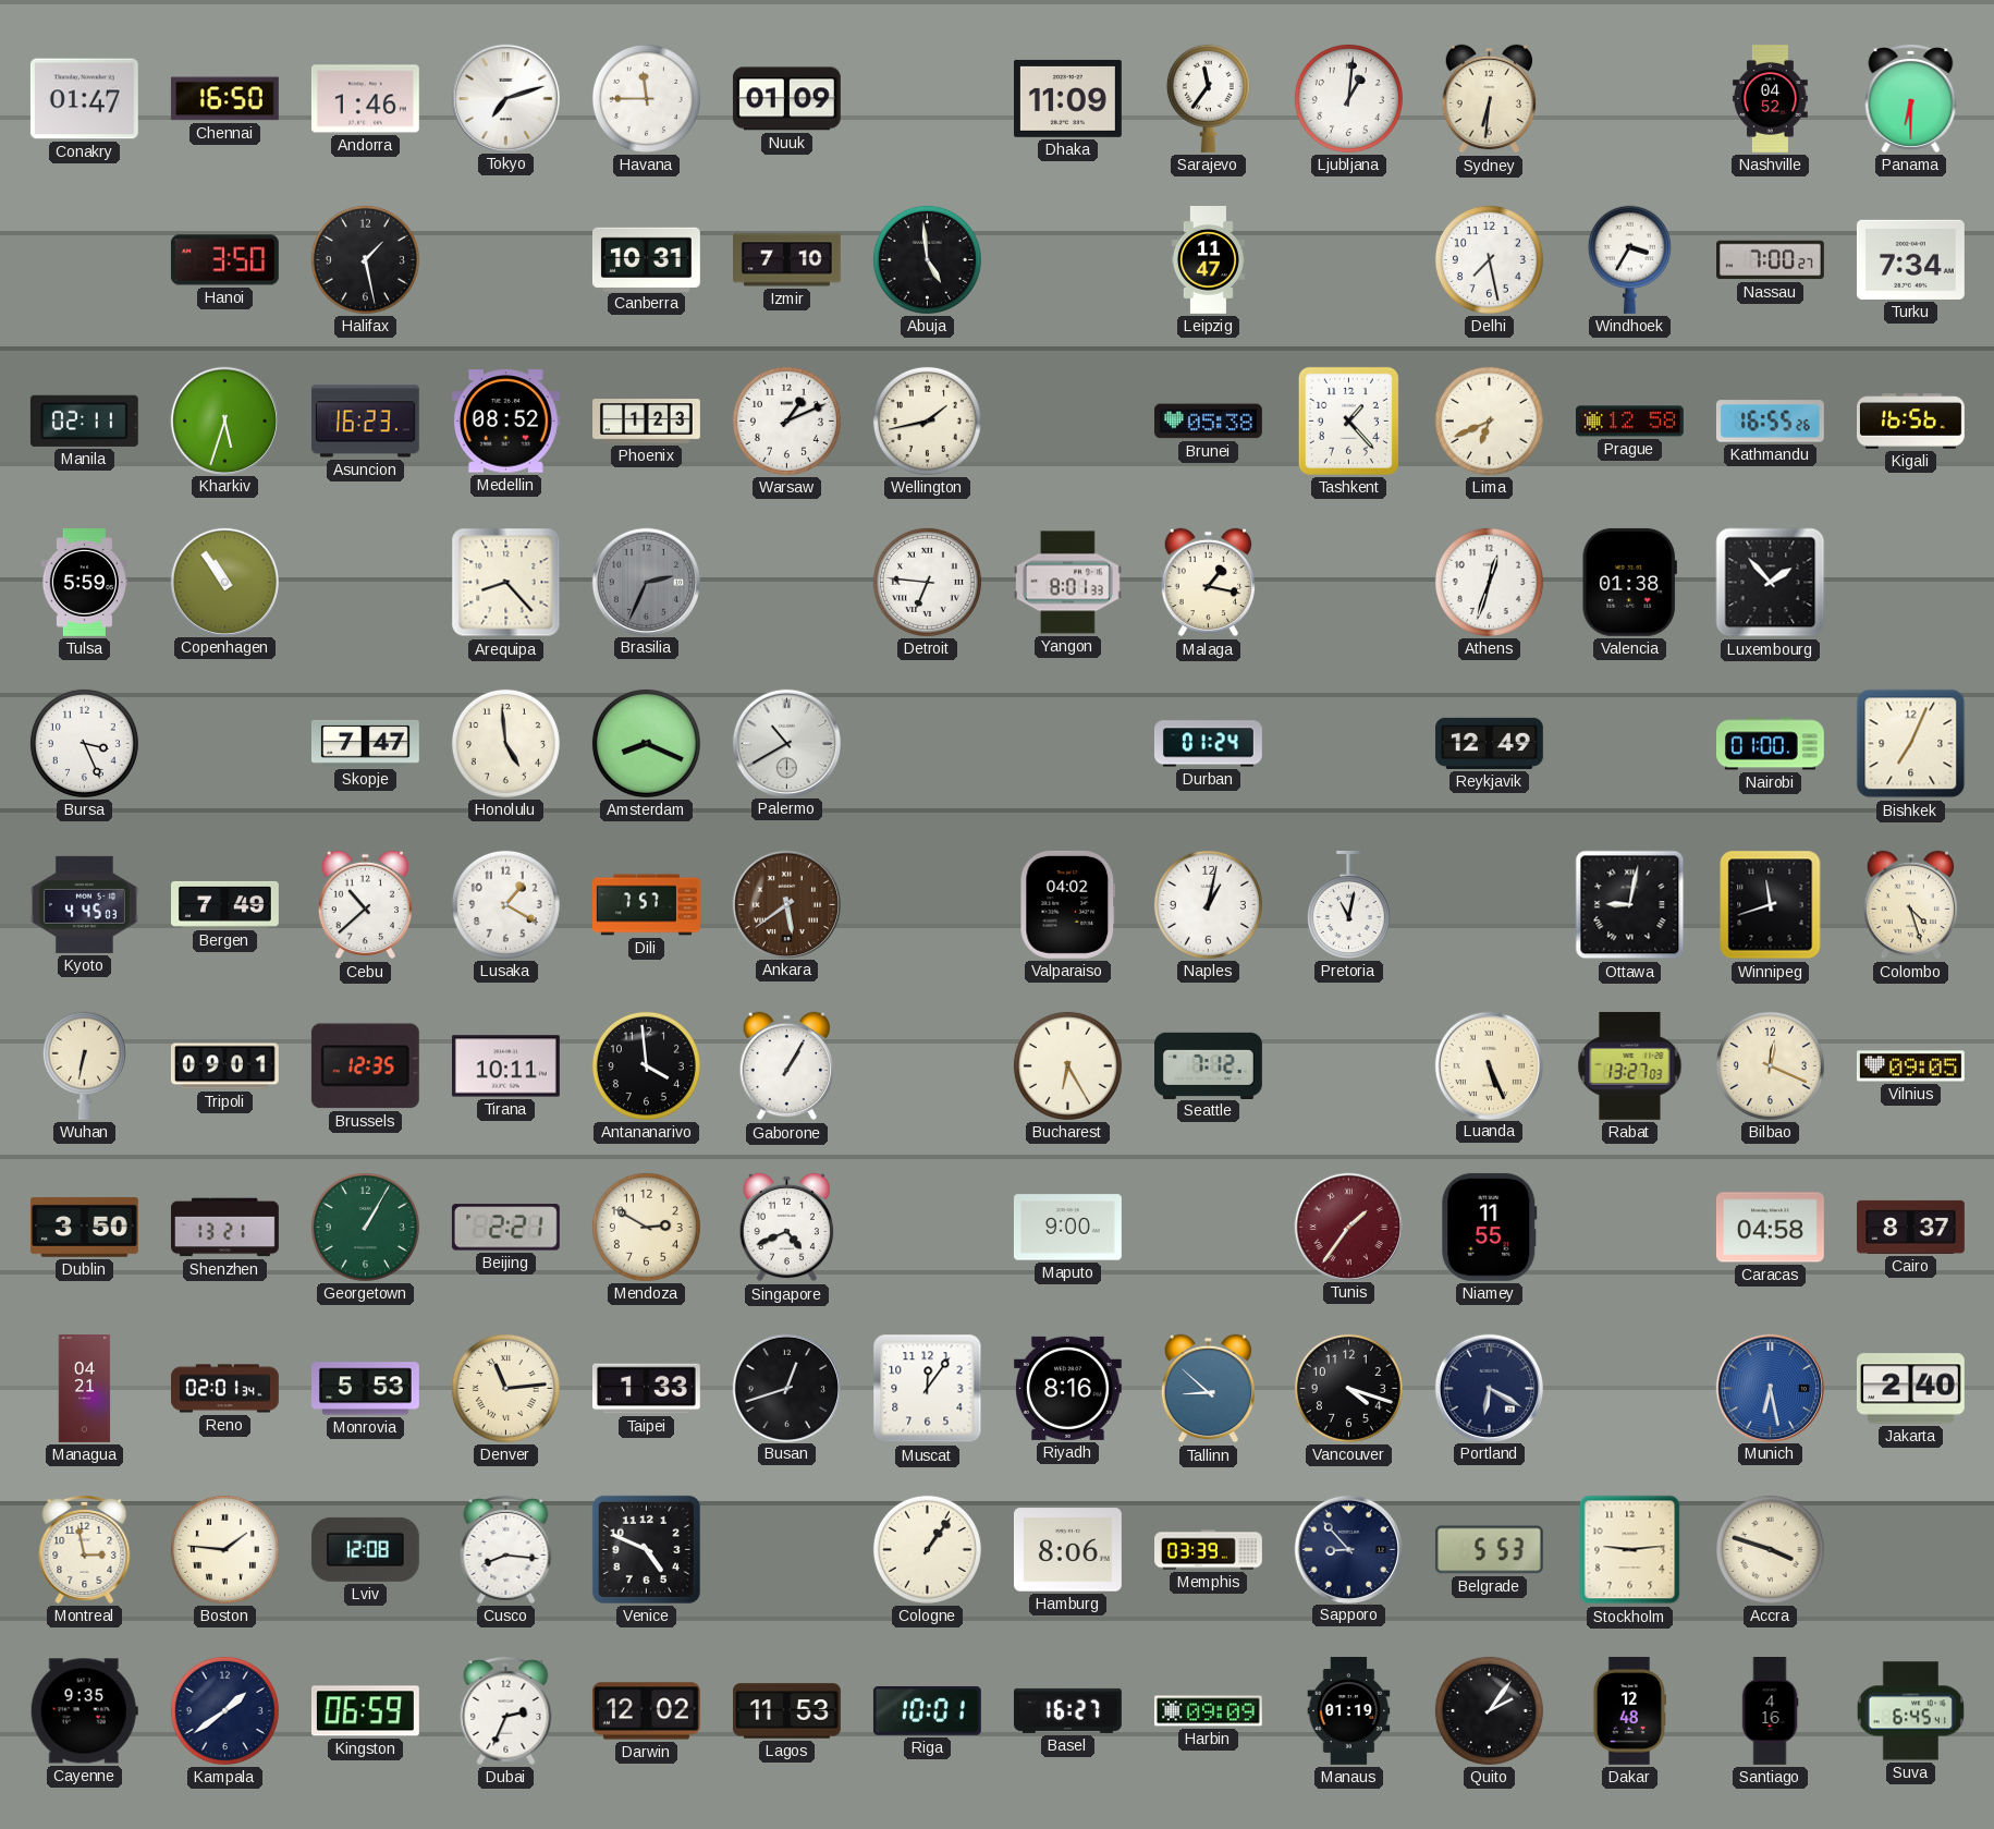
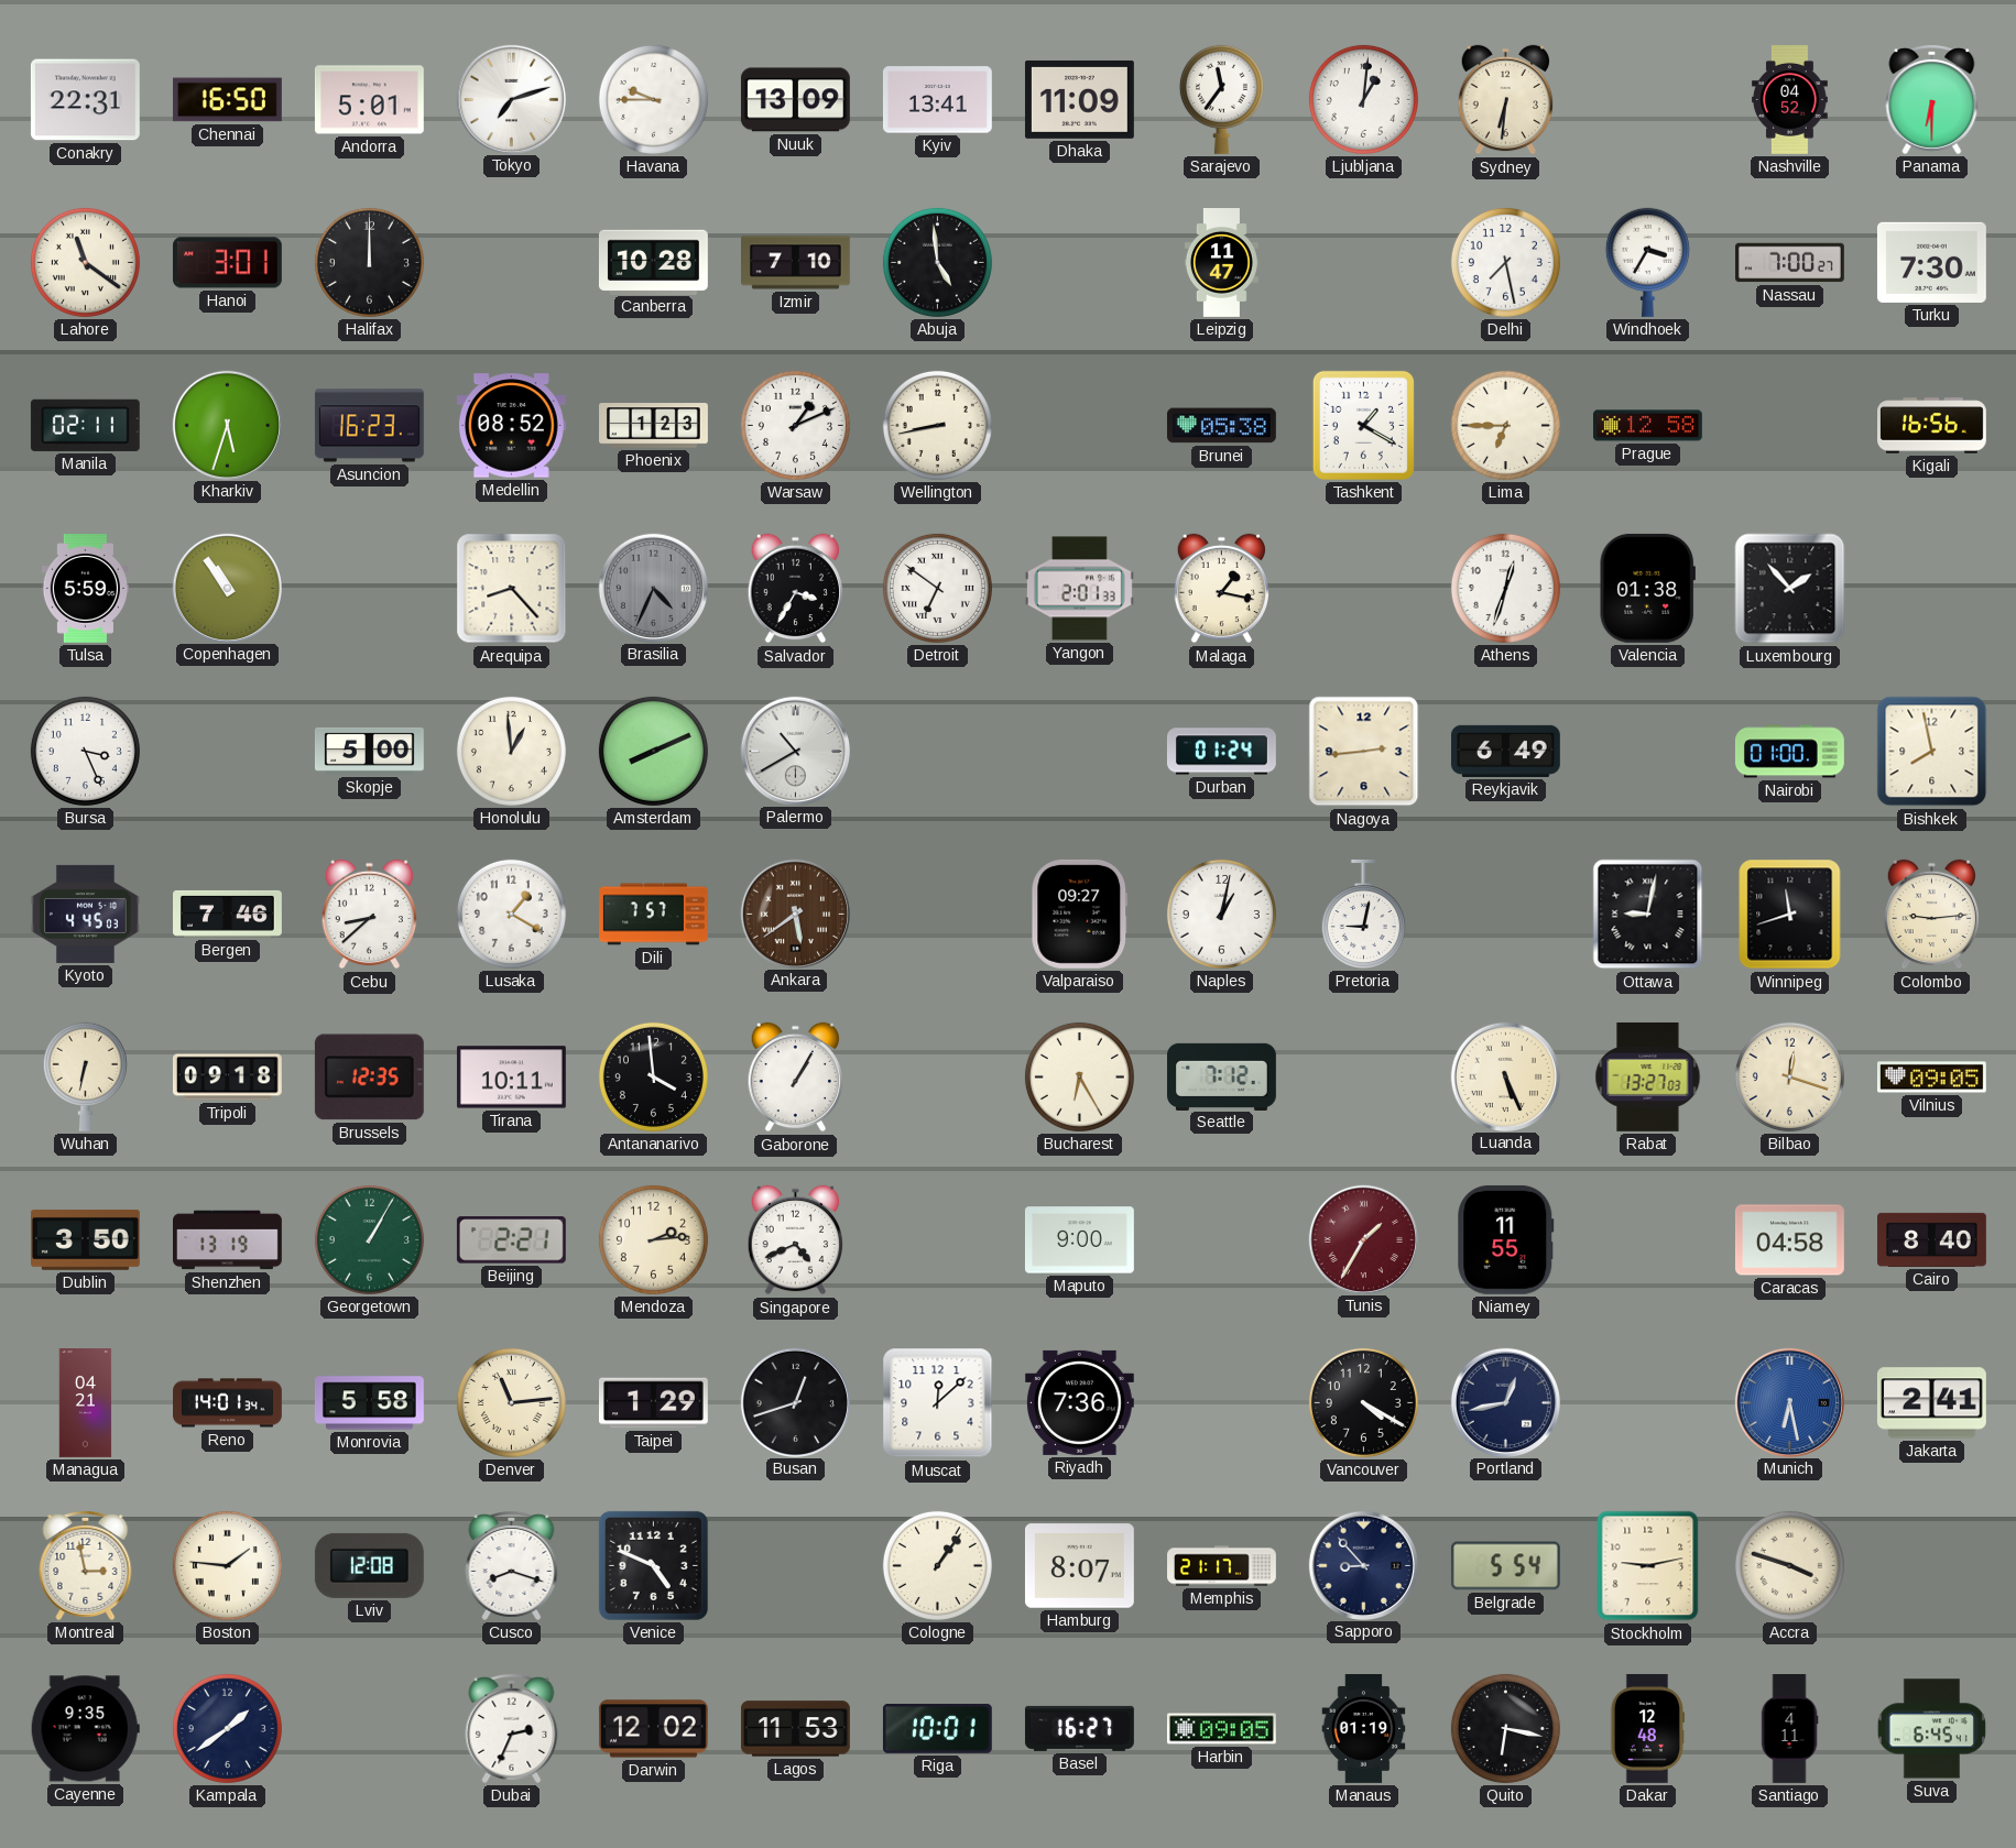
Conakry: 01:47 -> 22:31
Andorra: 1:46 -> 5:01
Havana: 11:45 -> 9:45
Nuuk: 01:09 -> 13:09
Kyiv: none -> 13:41
Lahore: none -> 11:21
Hanoi: 3:50 -> 3:01
Halifax: 1:28 -> 12:00
Canberra: 10:31 -> 10:28
Turku: 7:34 -> 7:30
Wellington: 1:43 -> 8:43
Tashkent: 1:23 -> 1:20
Lima: 6:41 -> 6:45
Kathmandu: 16:55 -> none
Brasilia: 2:34 -> 4:34
Salvador: none -> 3:35
Detroit: 6:46 -> 6:51
Yangon: 8:01 -> 2:01
Skopje: 7:47 -> 5:00
Honolulu: 4:59 -> 12:59
Amsterdam: 8:19 -> 8:11
Nagoya: none -> 2:44
Reykjavik: 12:49 -> 6:49
Bishkek: 7:04 -> 7:58
Bergen: 7:49 -> 7:46
Cebu: 10:38 -> 8:38
Valparaiso: 04:02 -> 09:27
Pretoria: 11:02 -> 9:02
Colombo: 4:27 -> 9:14
Tripoli: 09:01 -> 09:18
Bilbao: 12:19 -> 12:18
Shenzhen: 13:21 -> 13:19
Mendoza: 2:50 -> 2:14
Tunis: 1:36 -> 1:35
Cairo: 8:37 -> 8:40
Reno: 02:01 -> 14:01
Monrovia: 5:53 -> 5:58
Taipei: 1:33 -> 1:29
Muscat: 12:06 -> 12:08
Riyadh: 8:16 -> 7:36
Tallinn: 8:52 -> none
Vancouver: 4:18 -> 4:20
Portland: 6:20 -> 12:43
Jakarta: 2:40 -> 2:41
Cusco: 8:16 -> 8:18
Hamburg: 8:06 -> 8:07
Memphis: 03:39 -> 21:17
Belgrade: 5:53 -> 5:54
Stockholm: 9:14 -> 9:13
Kingston: 06:59 -> none
Harbin: 09:09 -> 09:05
Quito: 2:06 -> 6:17
Santiago: 4:16 -> 4:11
